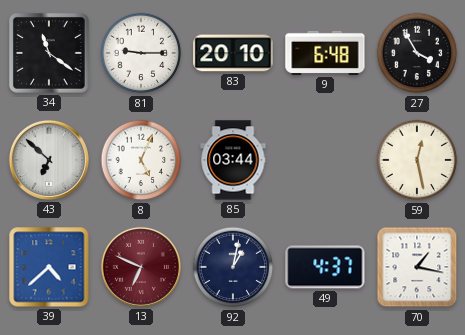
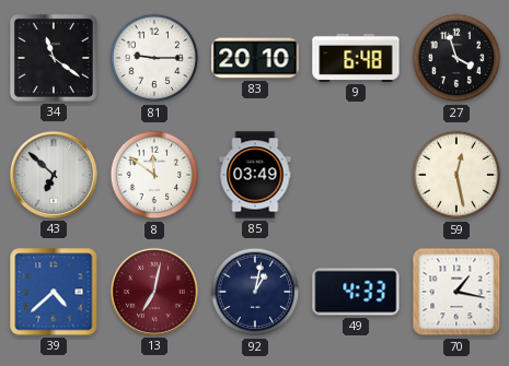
27: 3:55 -> 3:57
8: 5:04 -> 11:51
85: 03:44 -> 03:49
13: 6:49 -> 7:02
49: 4:37 -> 4:33
